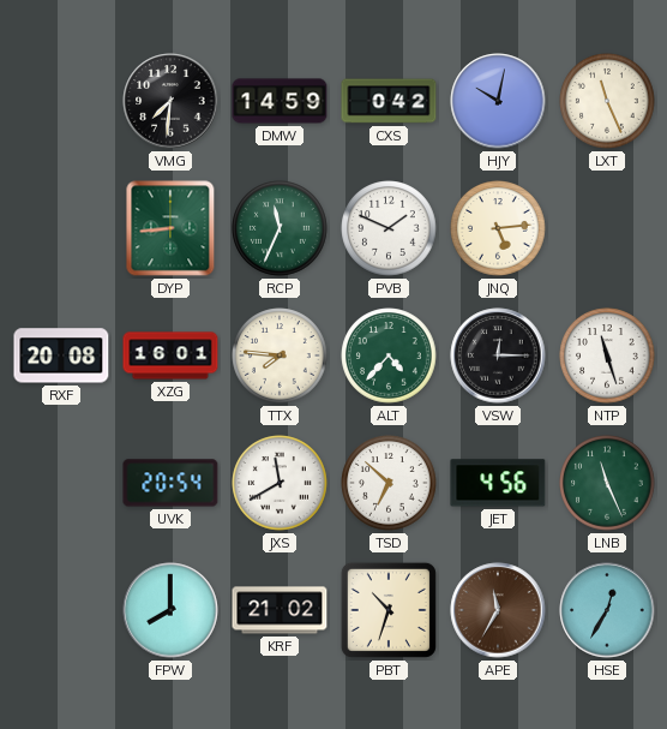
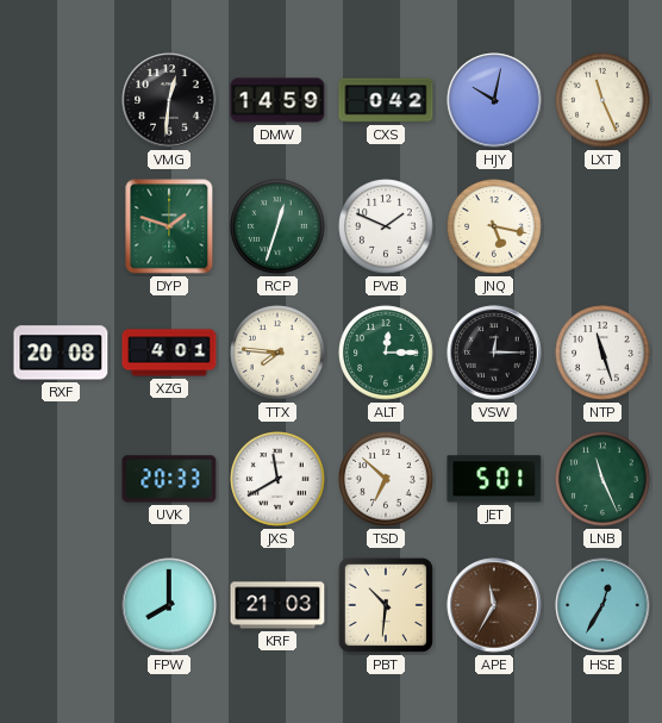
VMG: 7:31 -> 12:31
DYP: 8:44 -> 1:48
RCP: 11:34 -> 12:33
JNQ: 5:14 -> 5:17
XZG: 16:01 -> 4:01
ALT: 4:37 -> 12:15
UVK: 20:54 -> 20:33
JET: 4:56 -> 5:01
KRF: 21:02 -> 21:03
PBT: 10:33 -> 10:31
